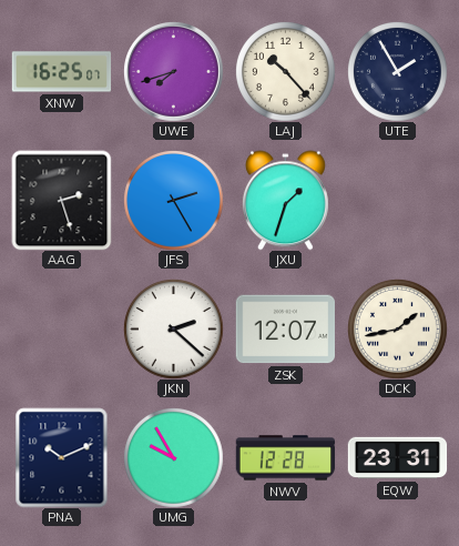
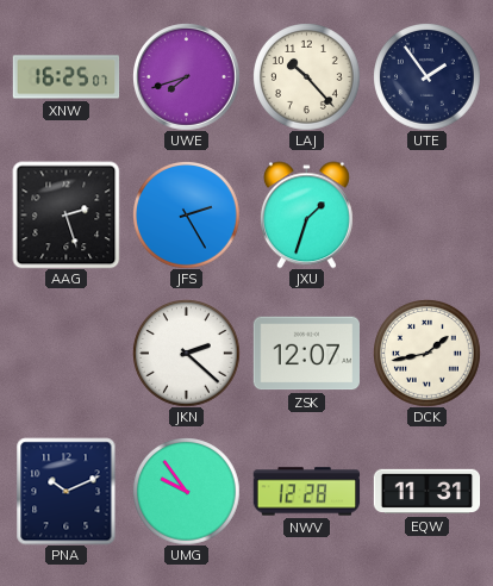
UTE: 1:55 -> 1:54
UMG: 9:55 -> 9:54
EQW: 23:31 -> 11:31
